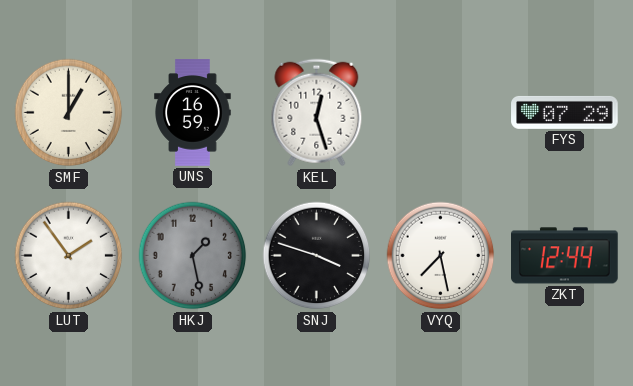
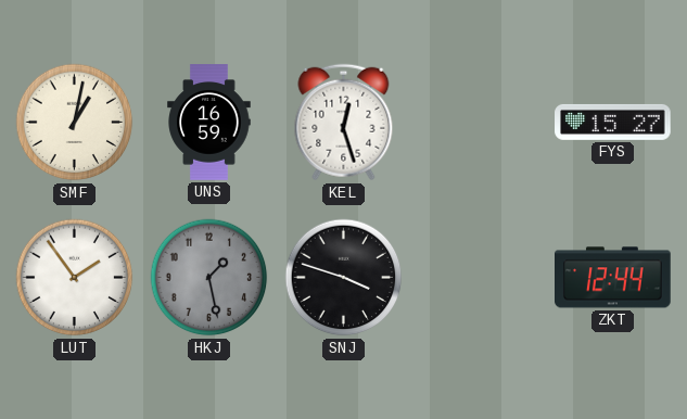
SMF: 1:00 -> 1:02
FYS: 07:29 -> 15:27
VYQ: 7:28 -> none
